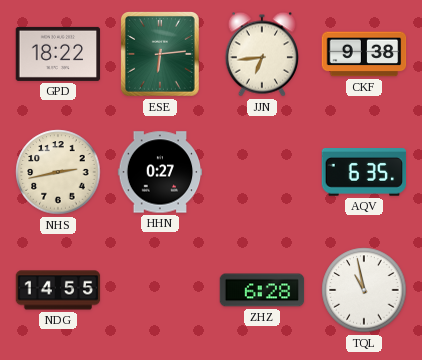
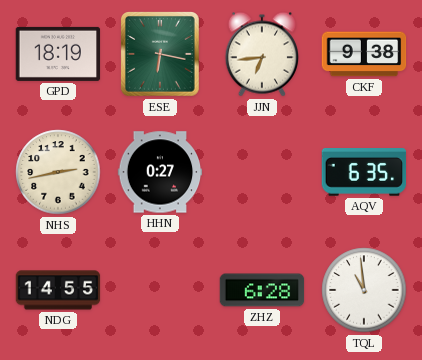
GPD: 18:22 -> 18:19
ESE: 6:14 -> 6:17
TQL: 10:58 -> 10:59
